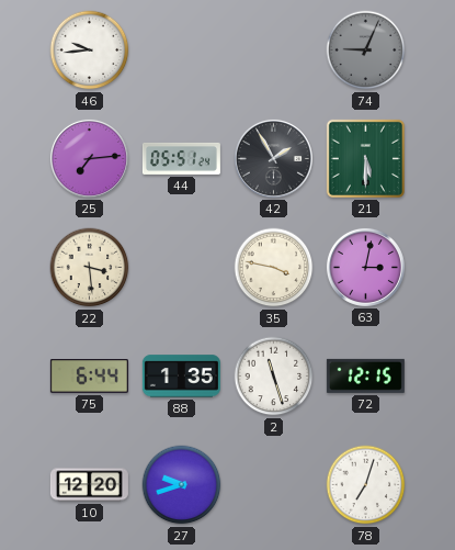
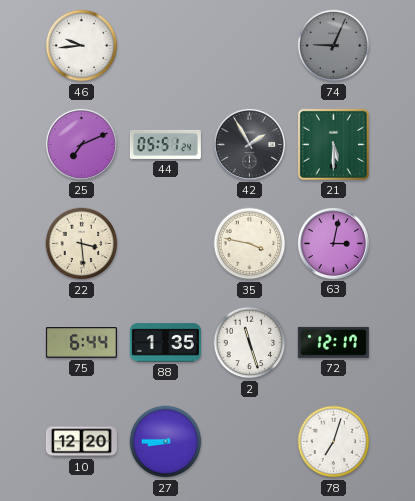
25: 7:14 -> 7:11
72: 12:15 -> 12:17
27: 9:42 -> 8:45
